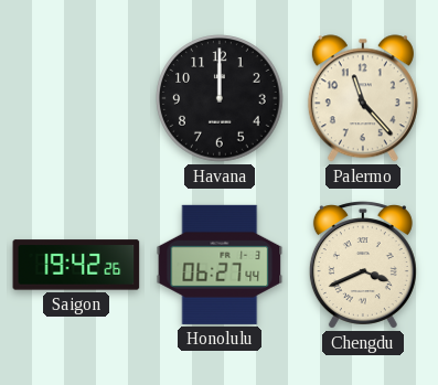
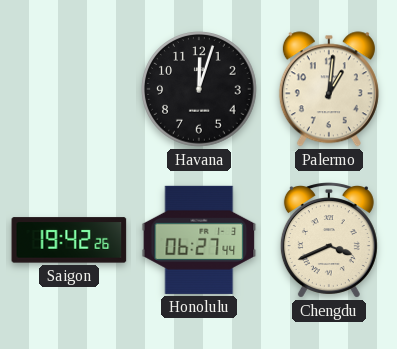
Havana: 12:00 -> 12:03
Palermo: 11:23 -> 1:01
